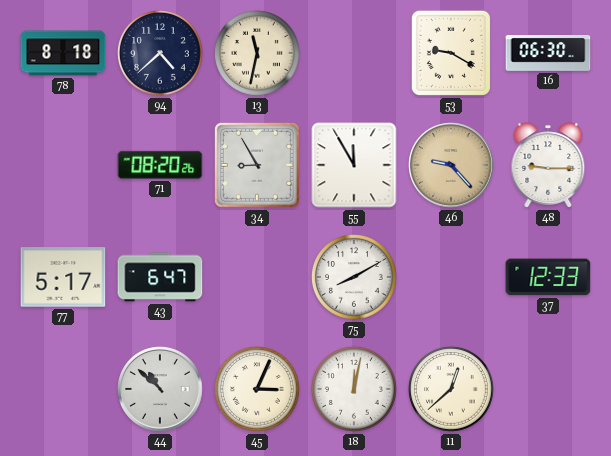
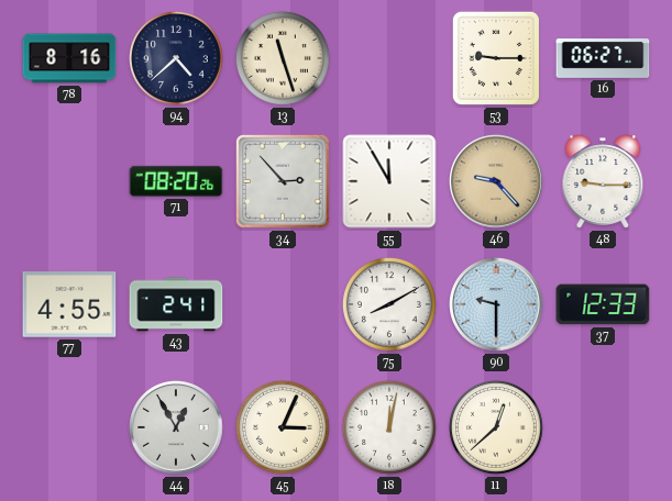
78: 8:18 -> 8:16
13: 11:32 -> 11:27
53: 9:20 -> 9:15
16: 06:30 -> 06:27
34: 8:55 -> 2:53
77: 5:17 -> 4:55
43: 6:47 -> 2:41
90: none -> 9:30
44: 10:52 -> 12:55
